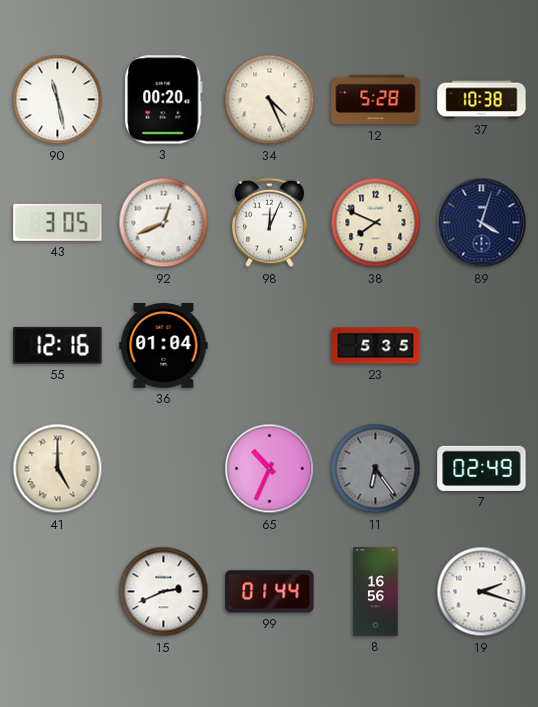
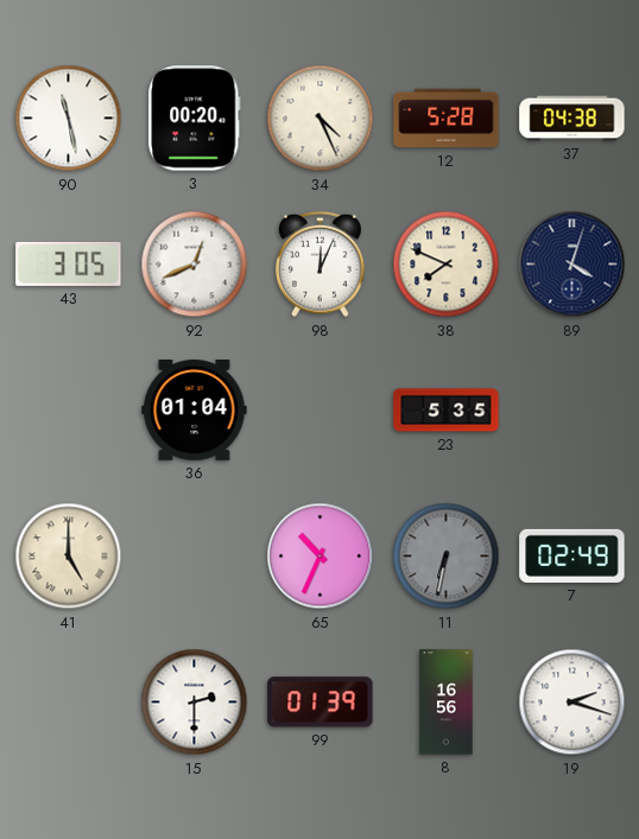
37: 10:38 -> 04:38
55: 12:16 -> none
11: 6:24 -> 6:32
15: 2:41 -> 2:30
99: 01:44 -> 01:39
